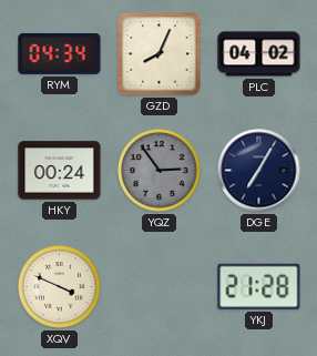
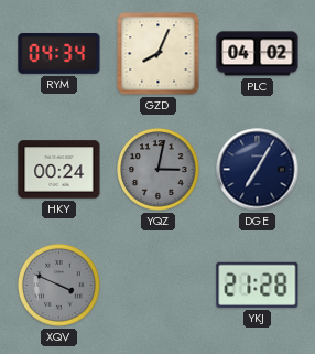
YQZ: 2:54 -> 3:02
XQV dial: cream -> grey
